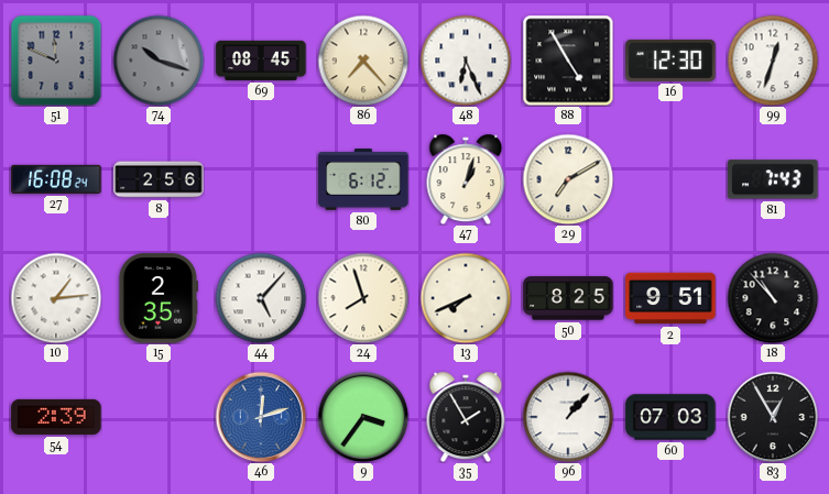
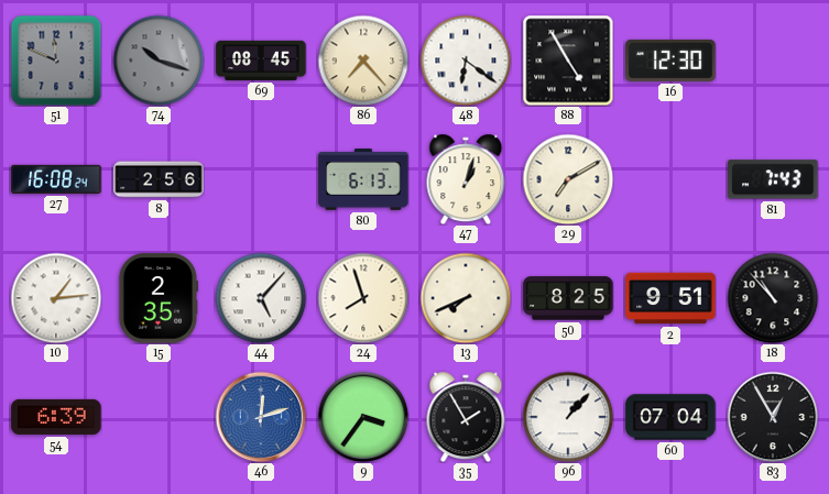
48: 6:26 -> 6:21
99: 12:33 -> none
80: 6:12 -> 6:13
54: 2:39 -> 6:39
60: 07:03 -> 07:04
